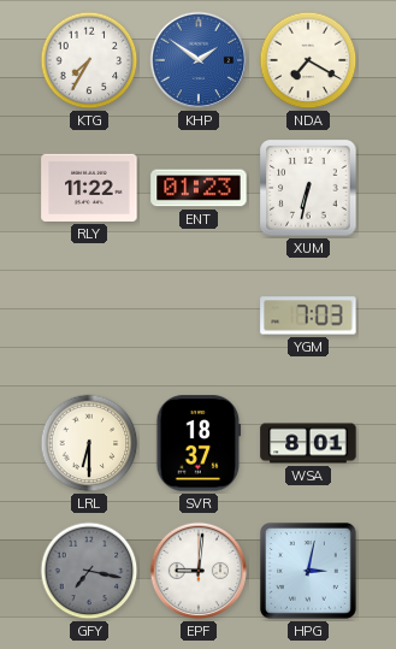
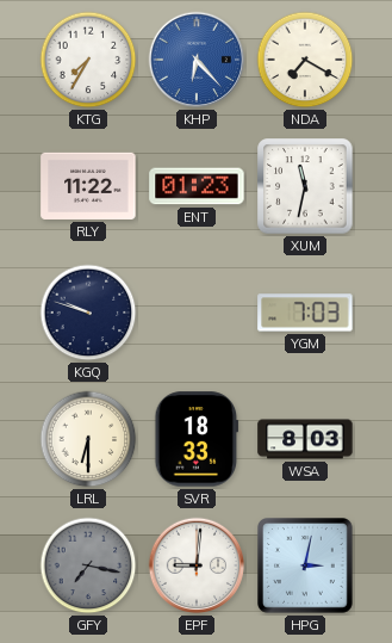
KHP: 1:51 -> 6:23
XUM: 6:32 -> 11:32
KGQ: none -> 9:48
SVR: 18:37 -> 18:33
WSA: 8:01 -> 8:03
